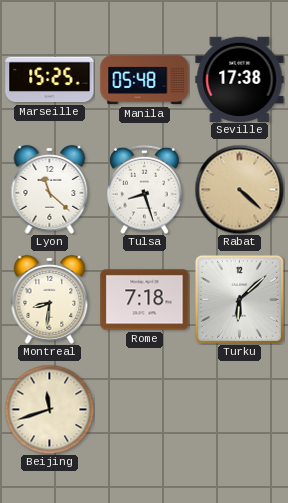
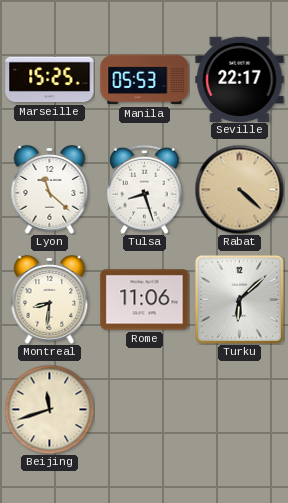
Manila: 05:48 -> 05:53
Seville: 17:38 -> 22:17
Rome: 7:18 -> 11:06
